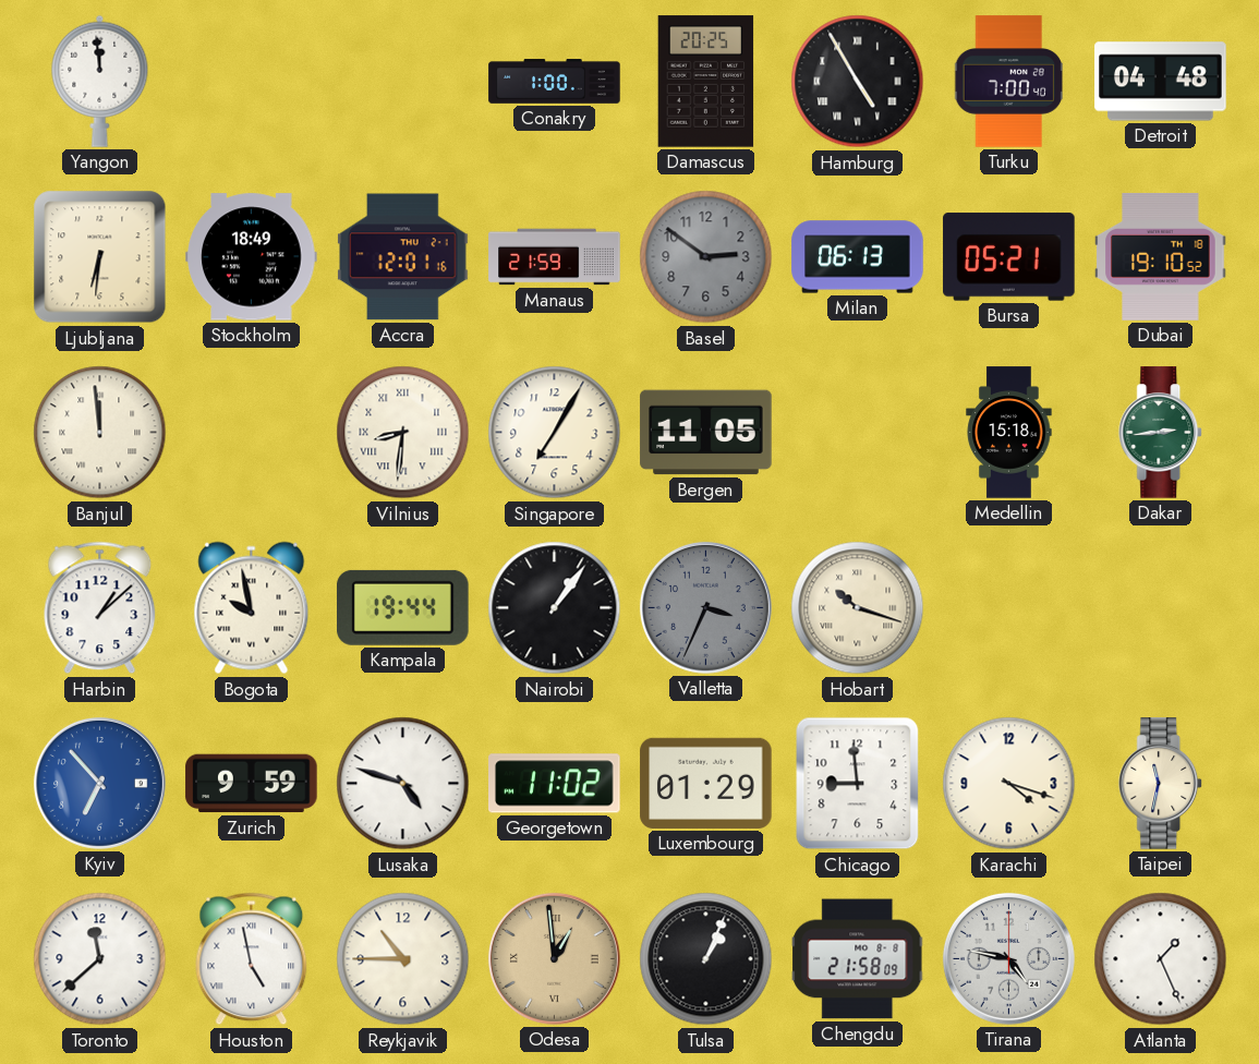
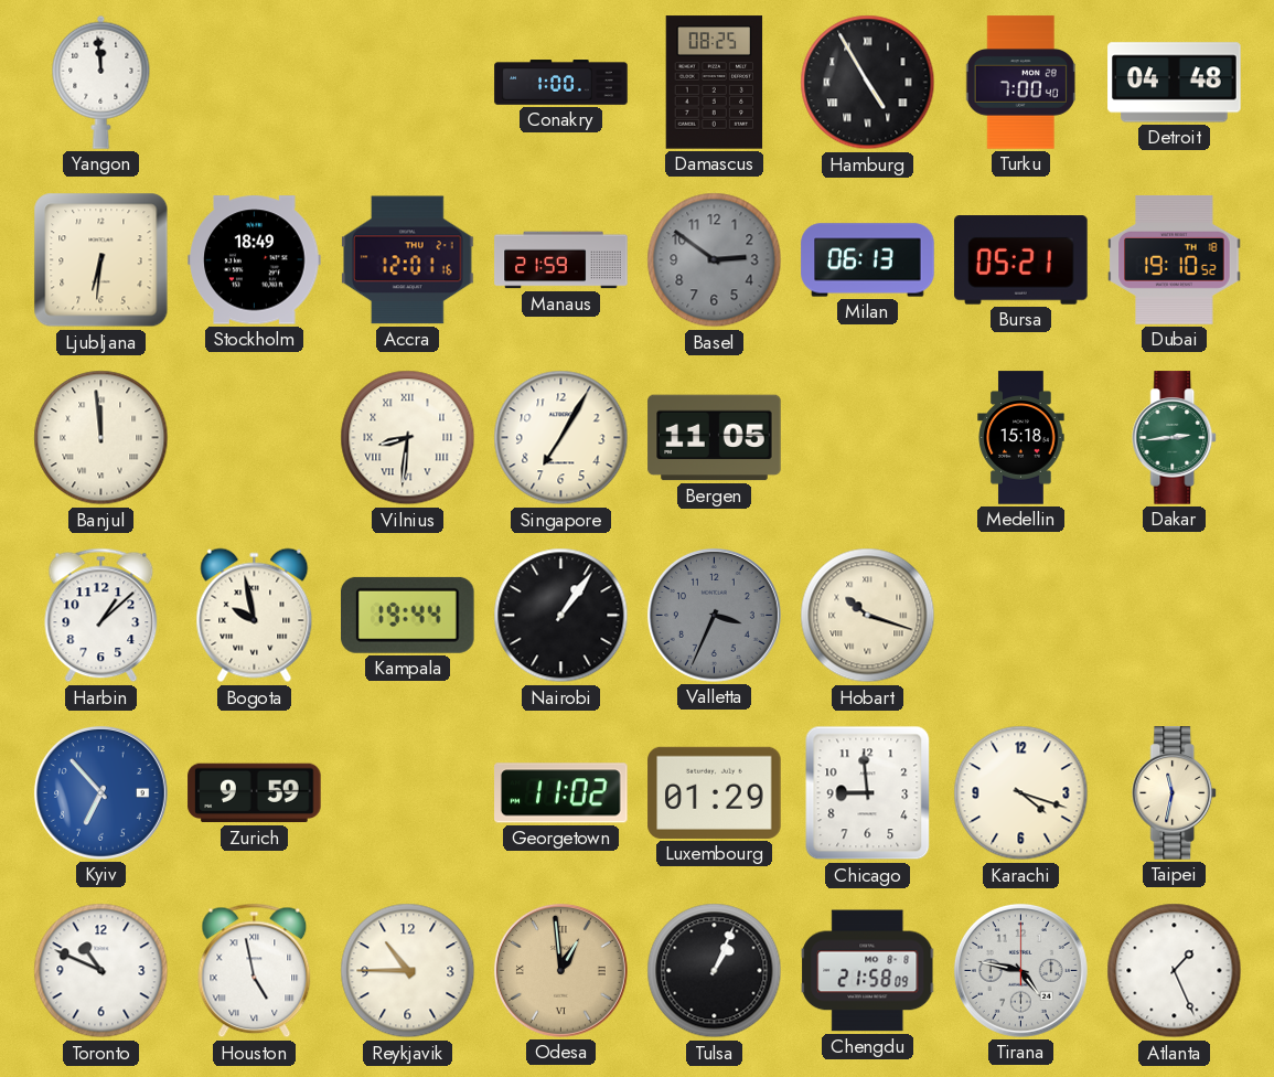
Damascus: 20:25 -> 08:25
Lusaka: 4:48 -> none
Toronto: 11:38 -> 10:49
